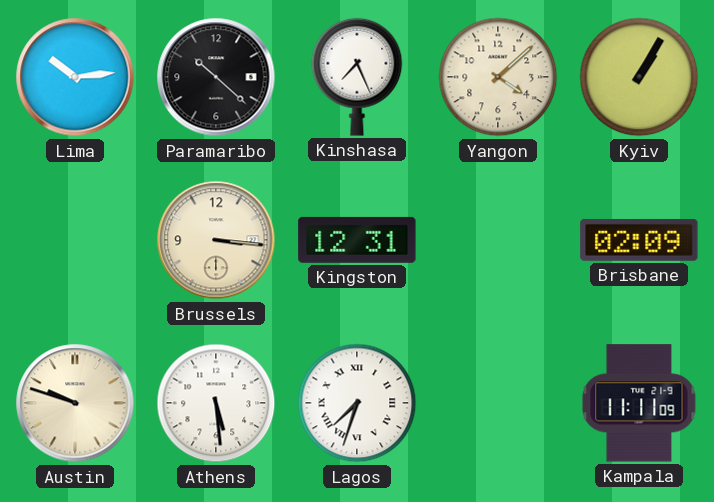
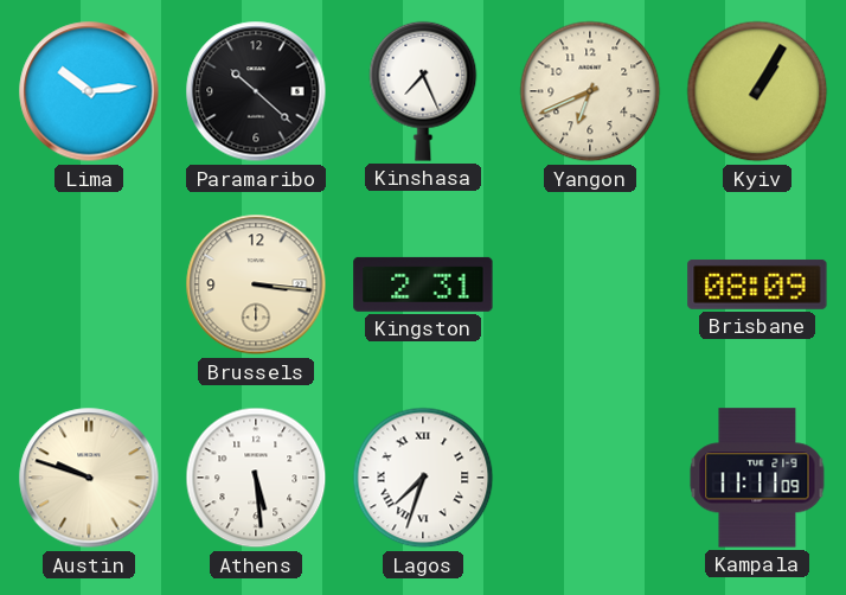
Yangon: 4:08 -> 6:41
Kingston: 12:31 -> 2:31
Brisbane: 02:09 -> 08:09
